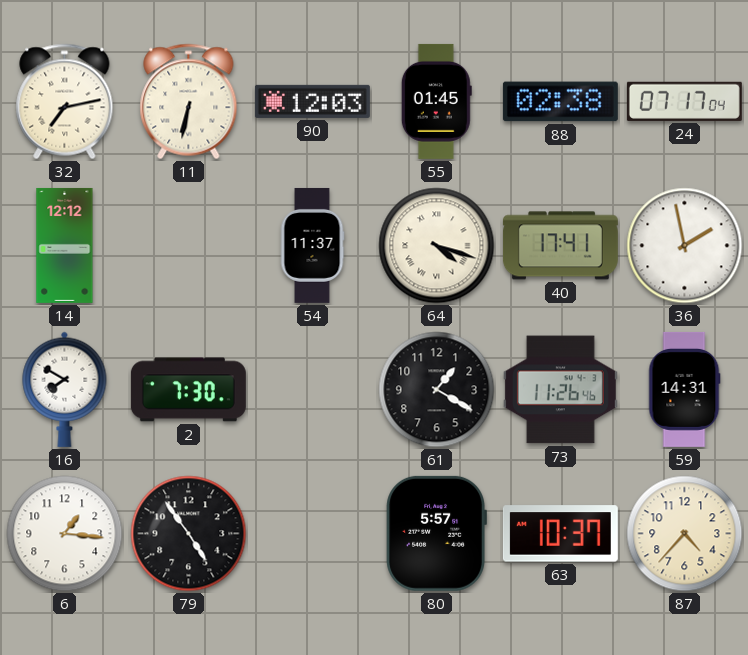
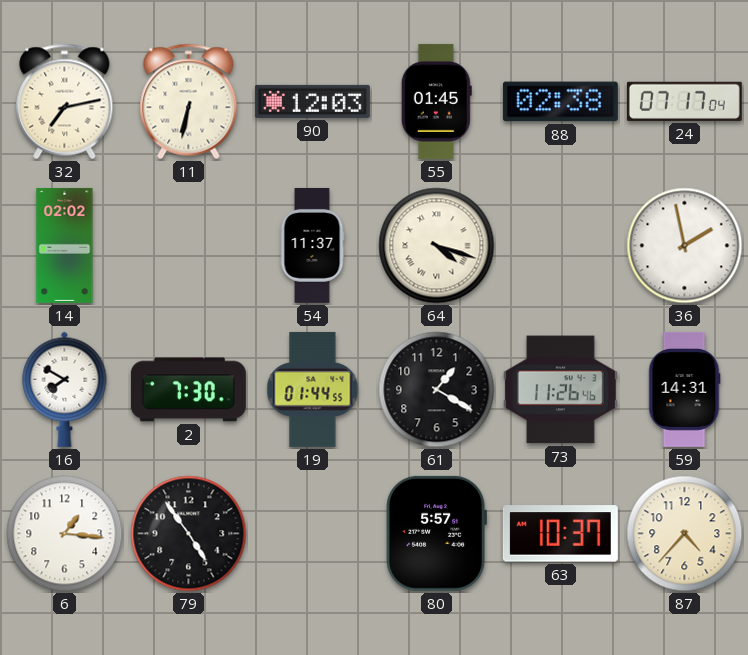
14: 12:12 -> 02:02
40: 17:41 -> none
19: none -> 01:44
